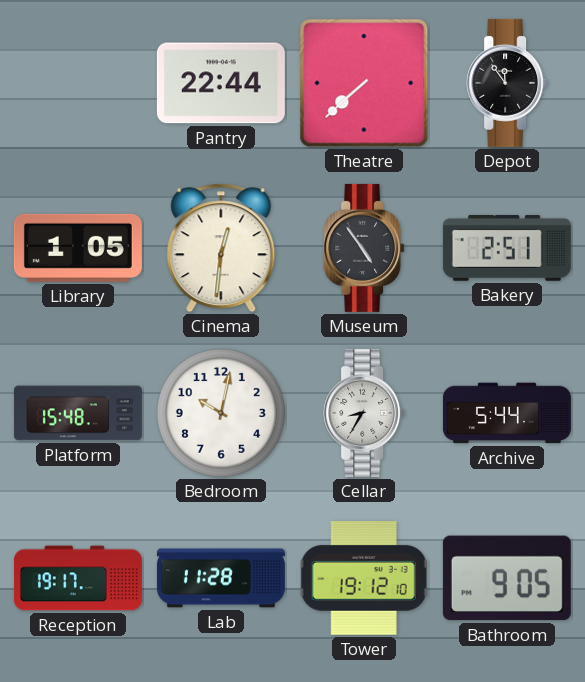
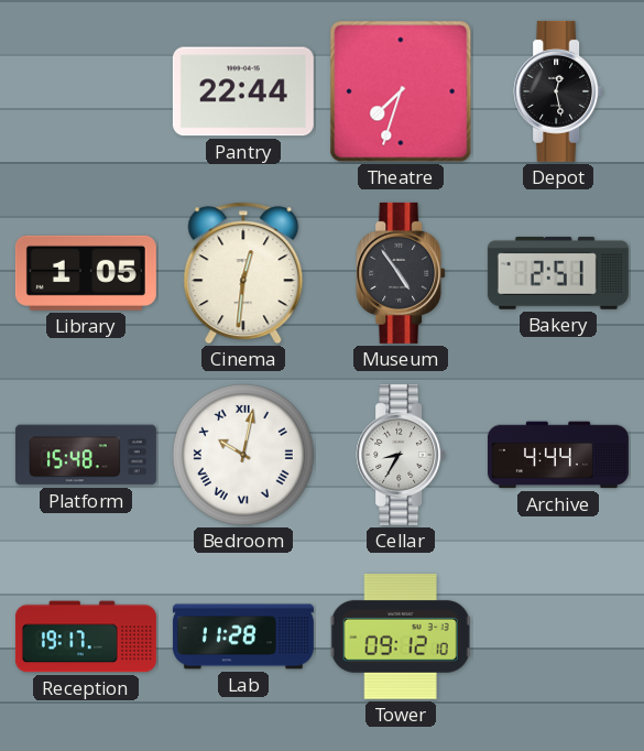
Theatre: 7:38 -> 7:33
Depot: 11:54 -> 12:28
Bedroom numerals: Arabic -> Roman
Archive: 5:44 -> 4:44
Tower: 19:12 -> 09:12
Bathroom: 9:05 -> none
